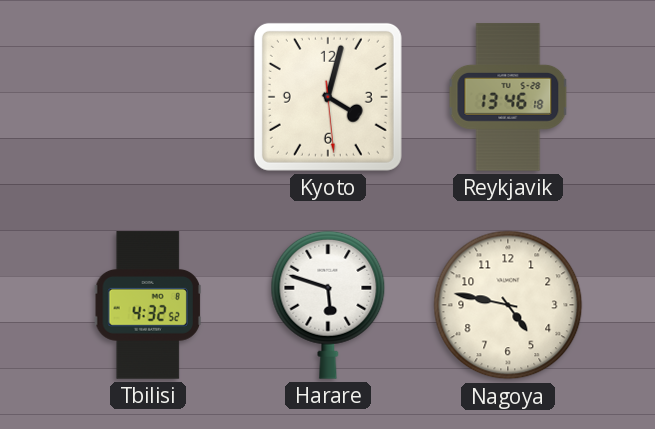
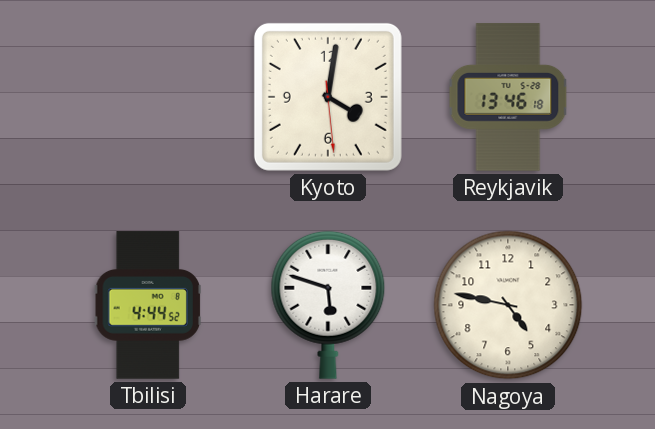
Kyoto: 4:02 -> 4:01
Tbilisi: 4:32 -> 4:44
